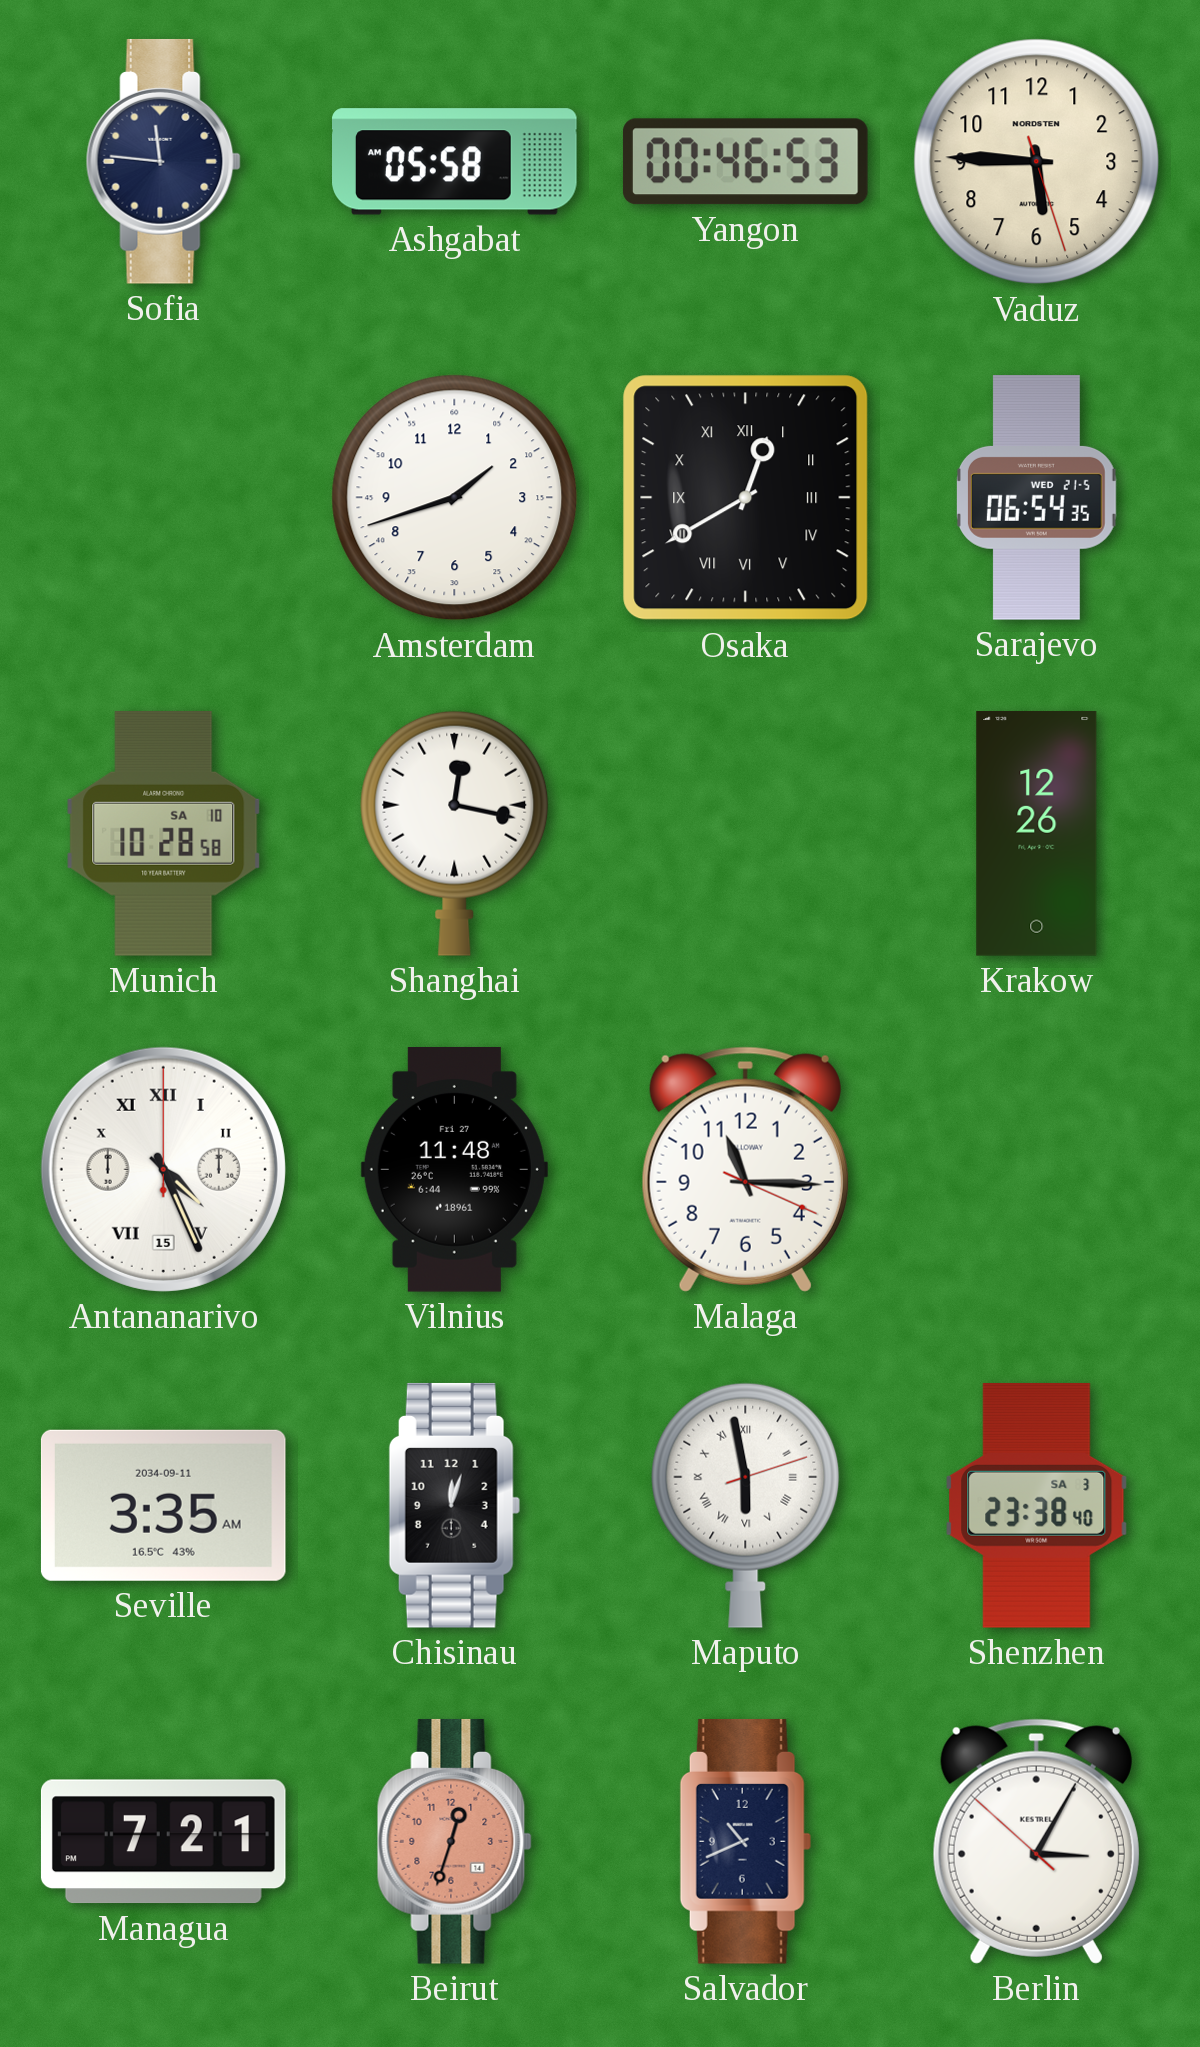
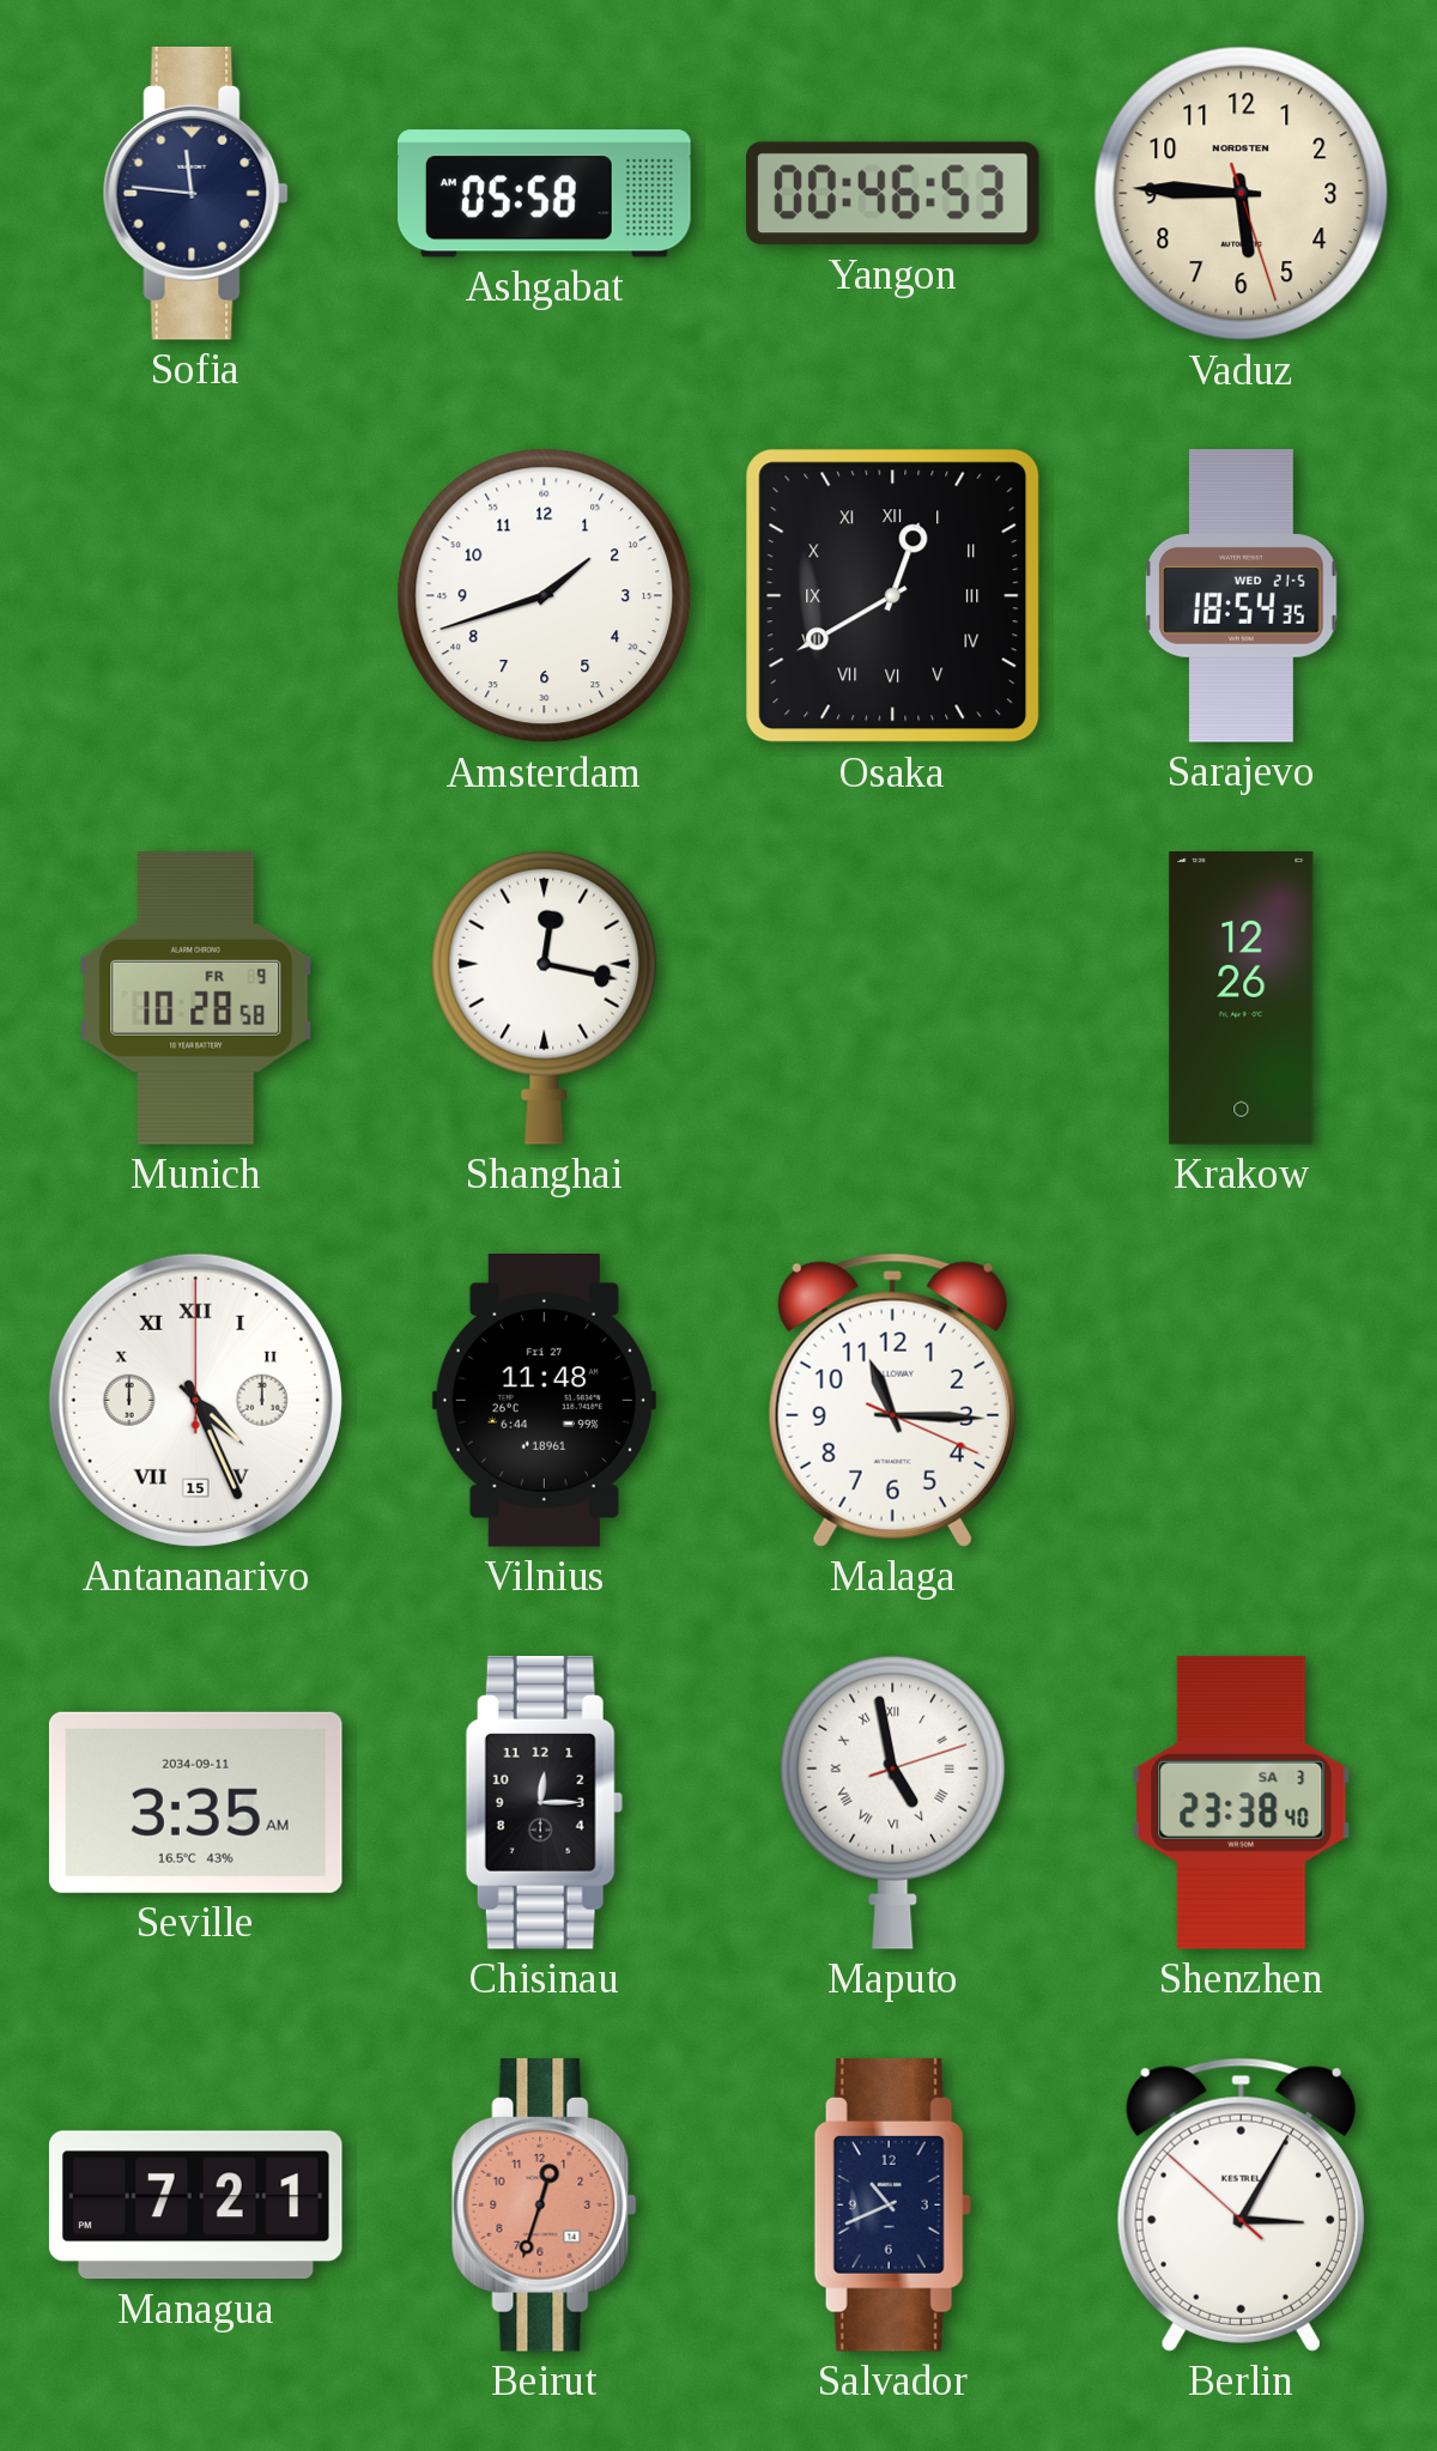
Sarajevo: 06:54 -> 18:54
Munich date: SA 10 -> FR 9
Chisinau: 12:03 -> 12:15
Maputo: 5:58 -> 4:58
